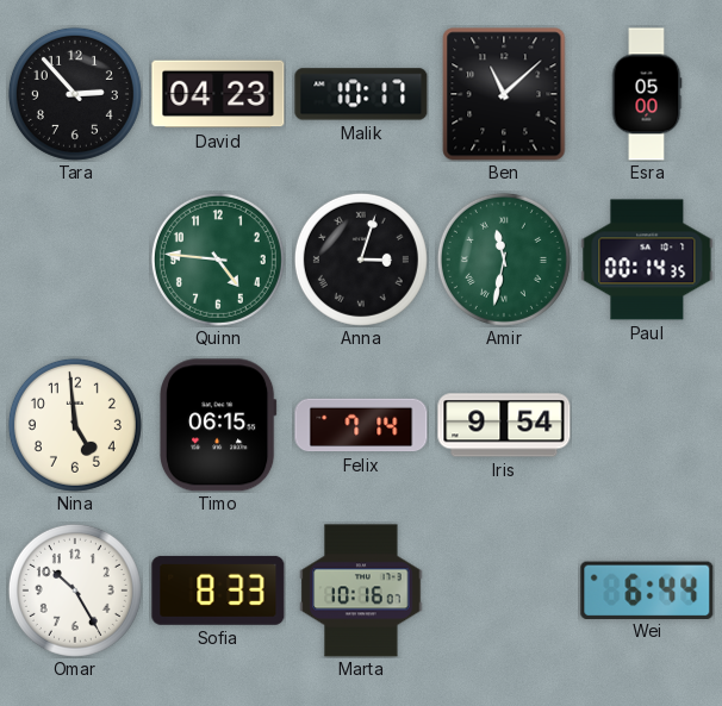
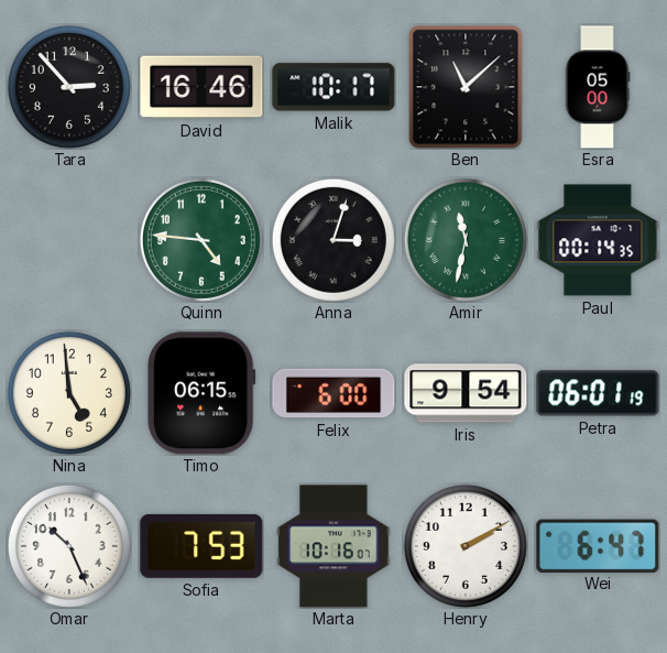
David: 04:23 -> 16:46
Felix: 7:14 -> 6:00
Petra: none -> 06:01
Omar: 10:25 -> 10:26
Sofia: 8:33 -> 7:53
Henry: none -> 2:10
Wei: 6:44 -> 6:47
